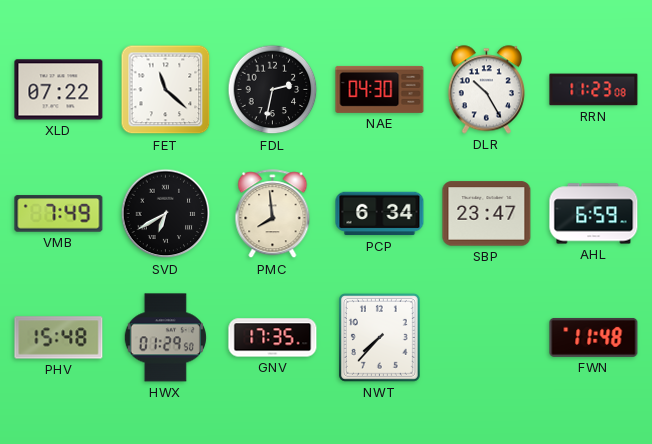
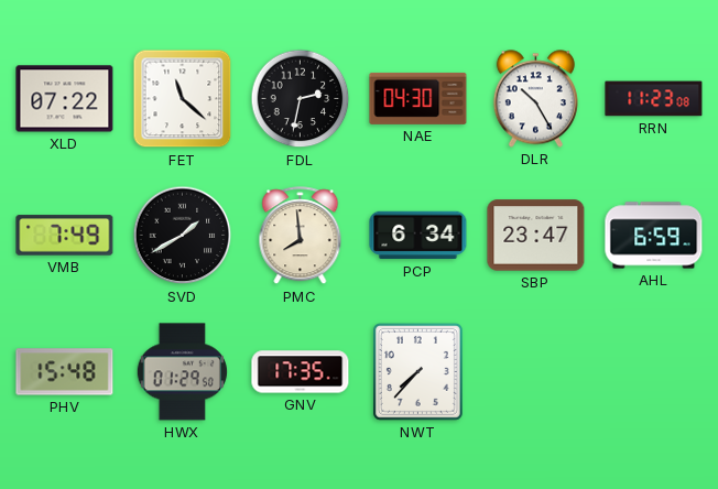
SVD: 6:40 -> 1:40
FWN: 11:48 -> none
